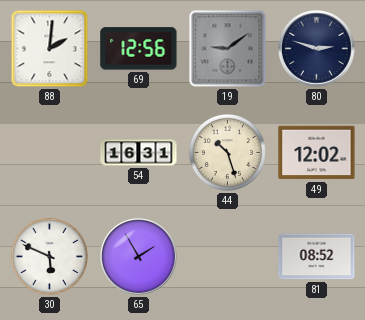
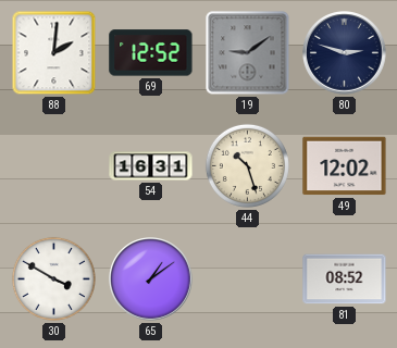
69: 12:56 -> 12:52
30: 5:49 -> 3:50
65: 1:55 -> 1:09
